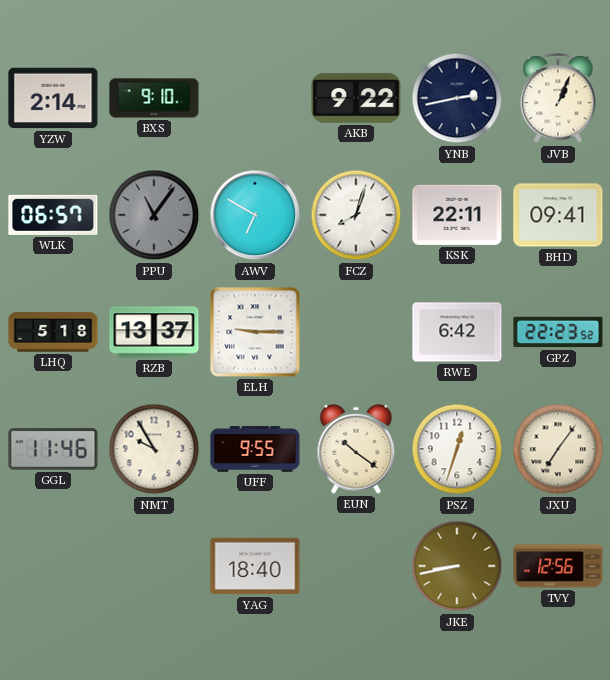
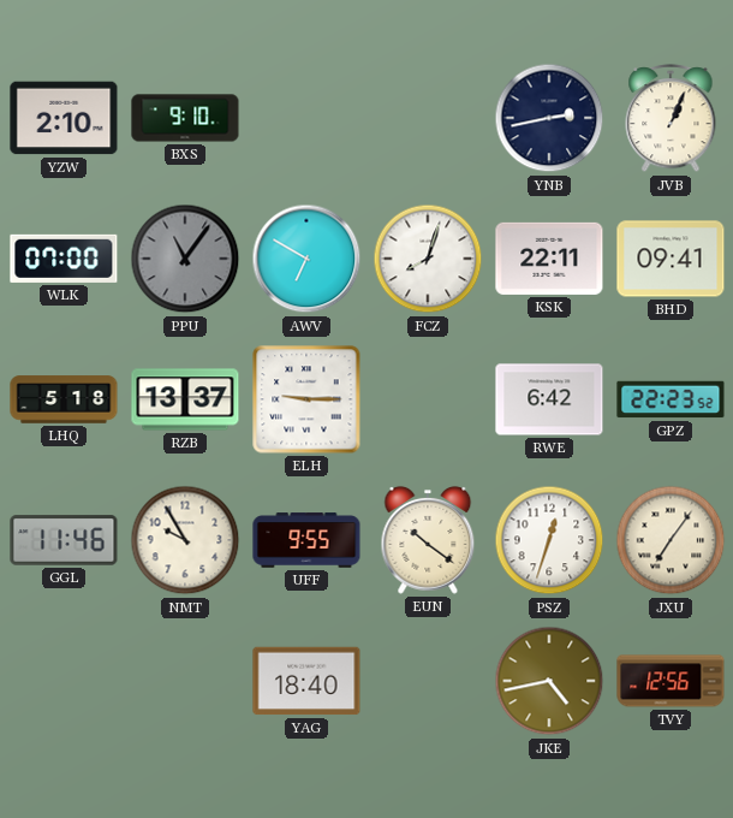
YZW: 2:14 -> 2:10
AKB: 9:22 -> none
WLK: 06:57 -> 07:00
JKE: 8:43 -> 4:43
